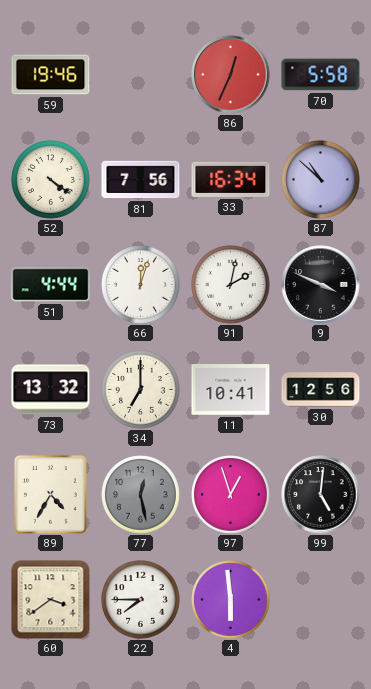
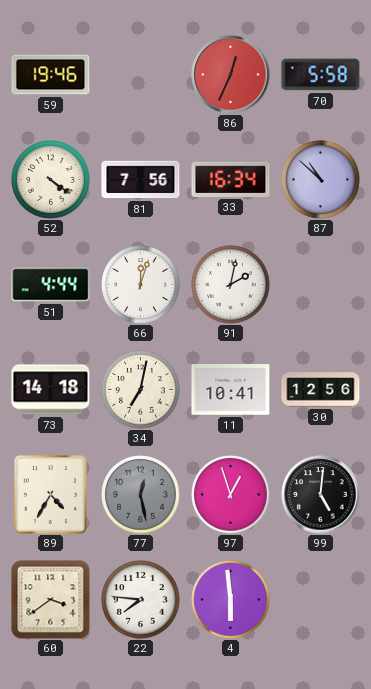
9: 3:49 -> none
73: 13:32 -> 14:18
34: 7:00 -> 7:02
22: 7:45 -> 7:46
